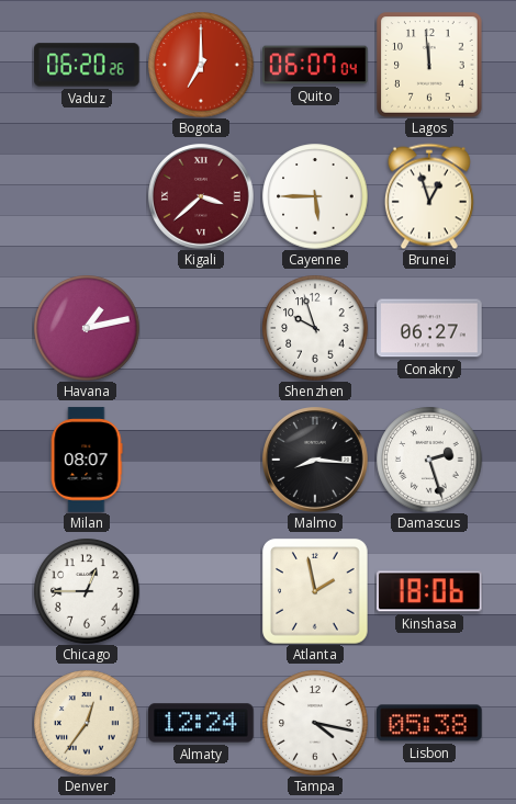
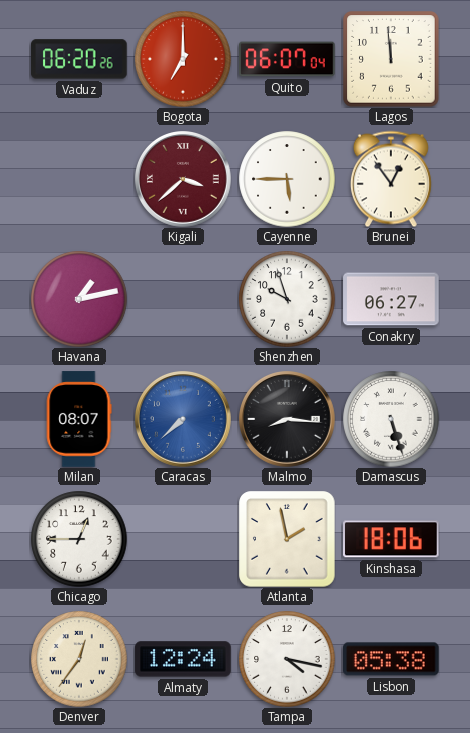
Brunei: 12:57 -> 12:54
Caracas: none -> 7:38
Damascus: 2:27 -> 5:27
